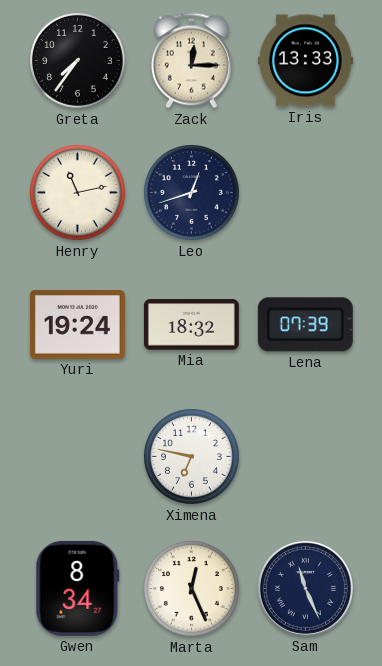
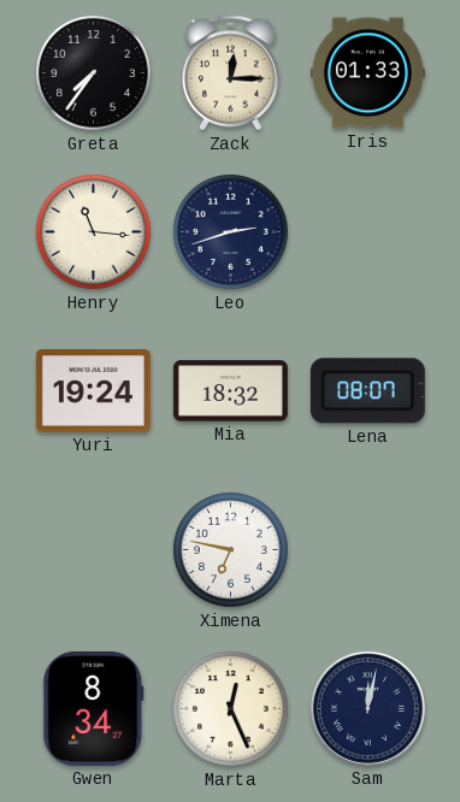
Iris: 13:33 -> 01:33
Henry: 11:13 -> 11:16
Leo: 12:42 -> 2:42
Lena: 07:39 -> 08:07
Sam: 11:26 -> 12:02
